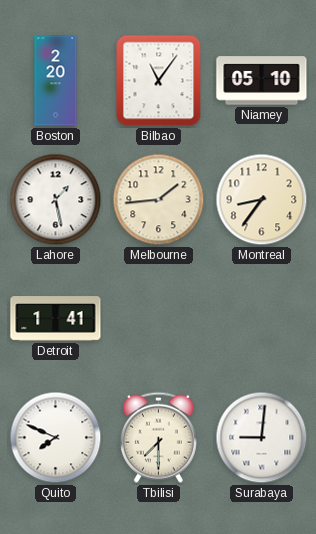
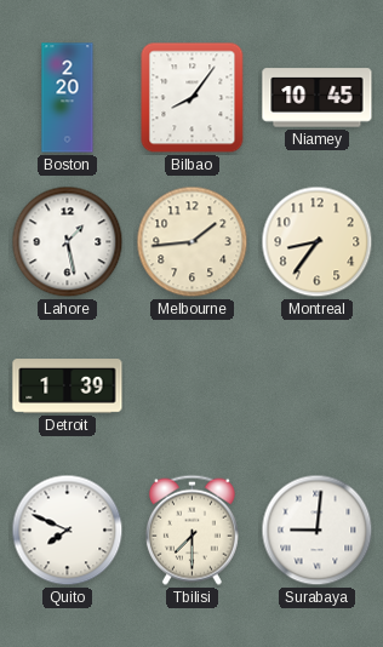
Bilbao: 11:06 -> 8:06
Niamey: 05:10 -> 10:45
Detroit: 1:41 -> 1:39
